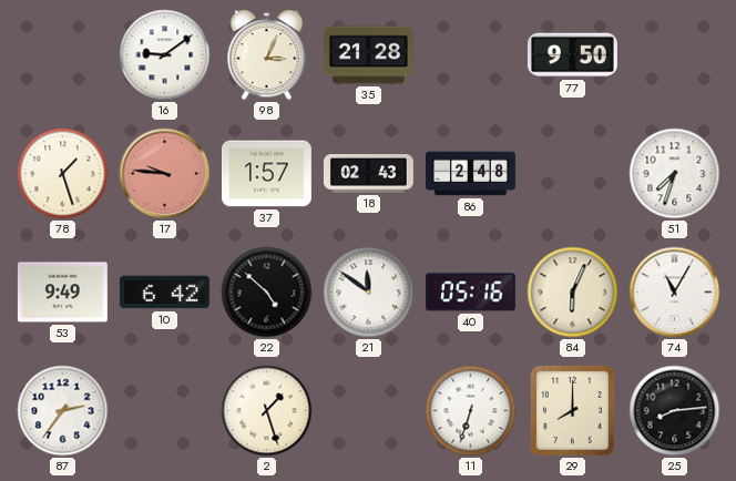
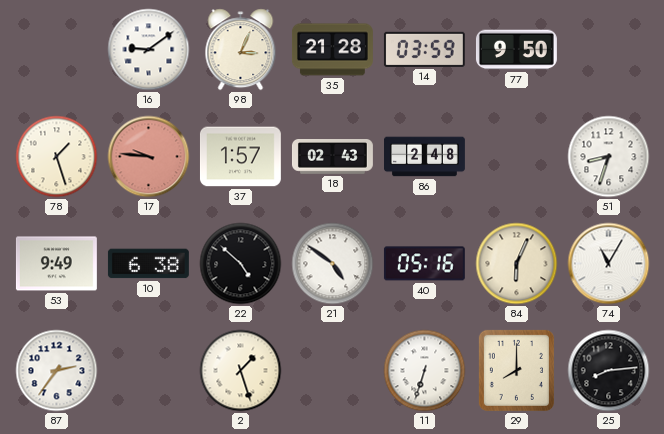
14: none -> 03:59
51: 7:33 -> 8:33
10: 6:42 -> 6:38
21: 11:51 -> 4:51
